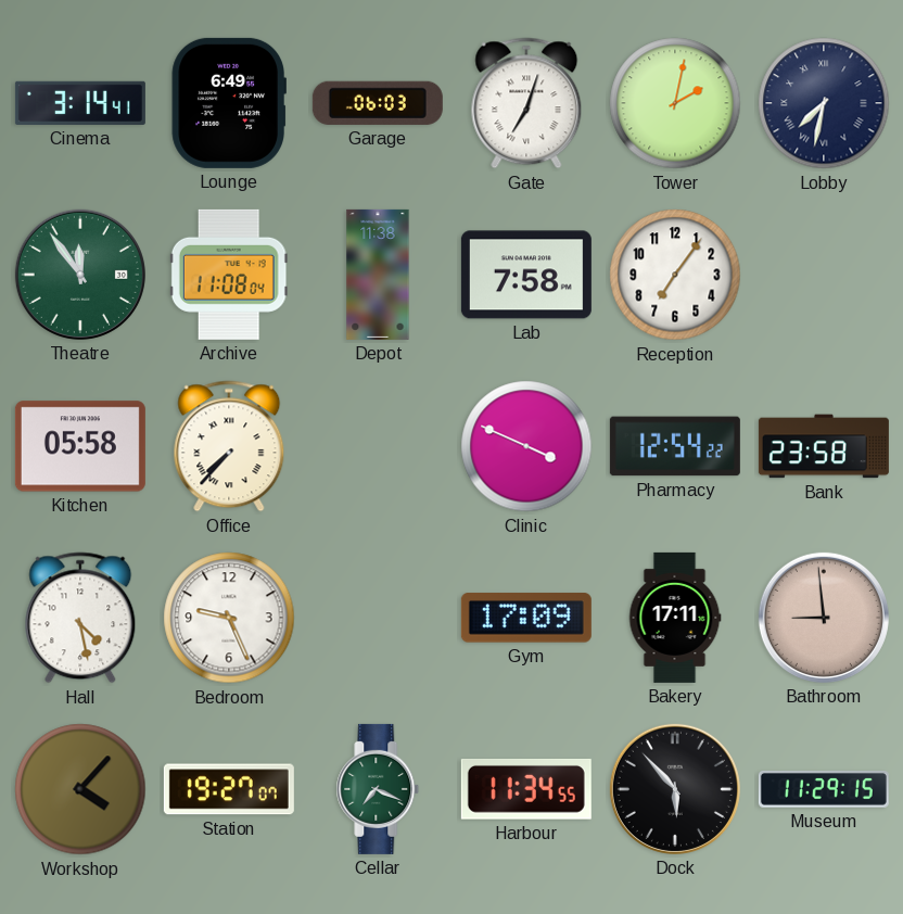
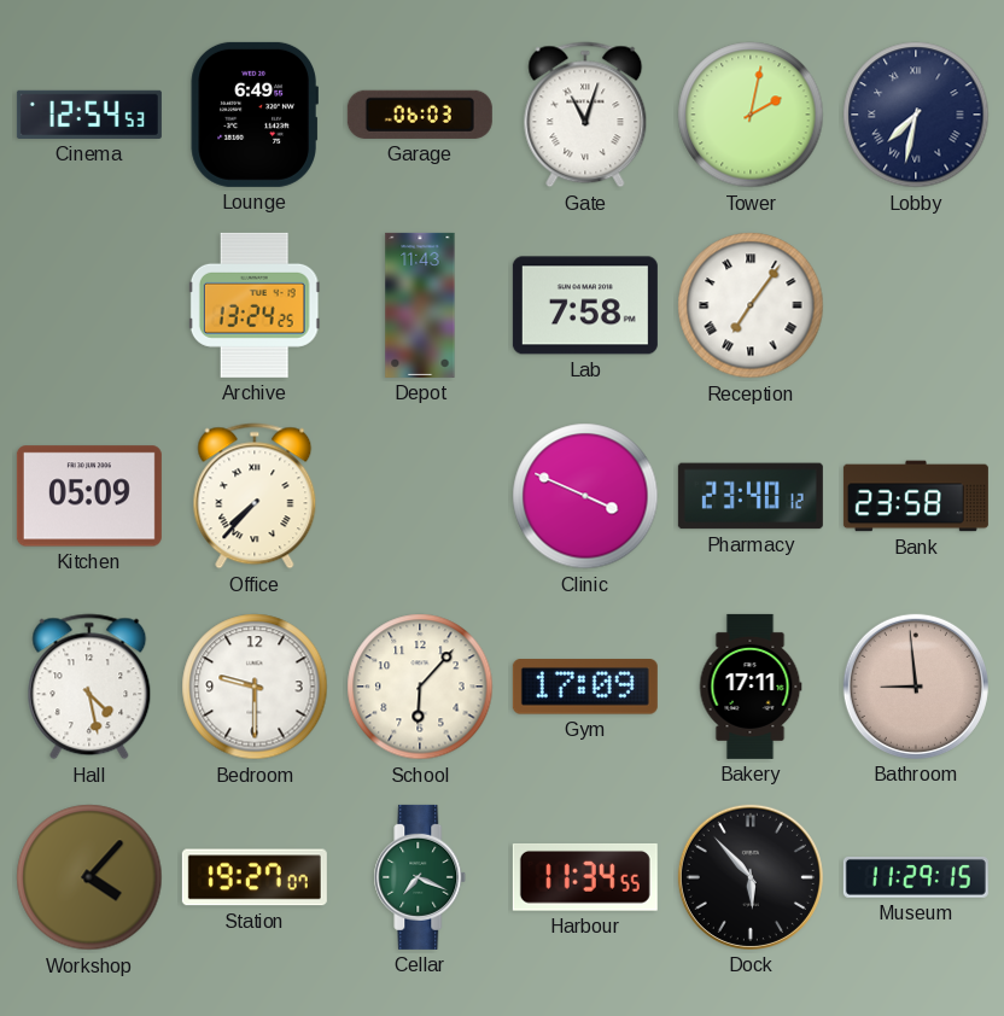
Cinema: 3:14 -> 12:54
Gate: 7:03 -> 11:03
Theatre: 11:54 -> none
Archive: 11:08 -> 13:24
Depot: 11:38 -> 11:43
Reception numerals: Arabic -> Roman
Kitchen: 05:58 -> 05:09
Pharmacy: 12:54 -> 23:40
Bedroom: 9:26 -> 9:30
School: none -> 6:07
